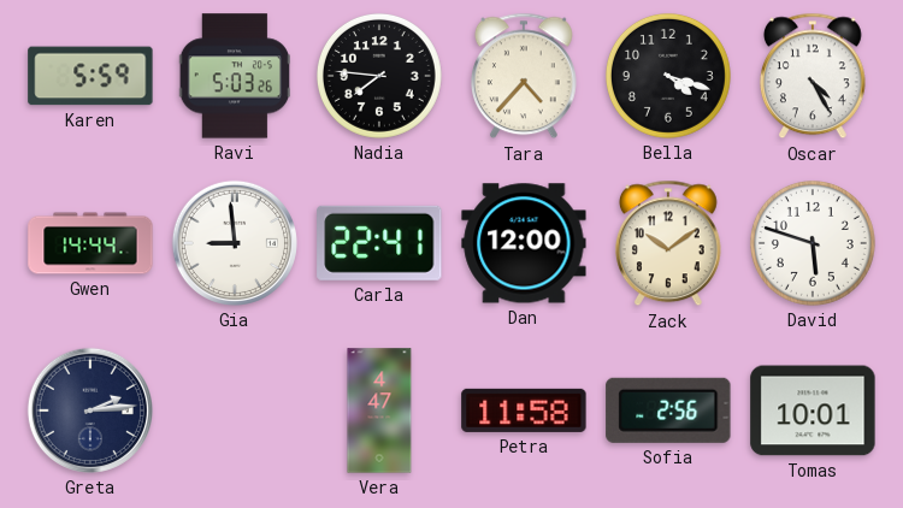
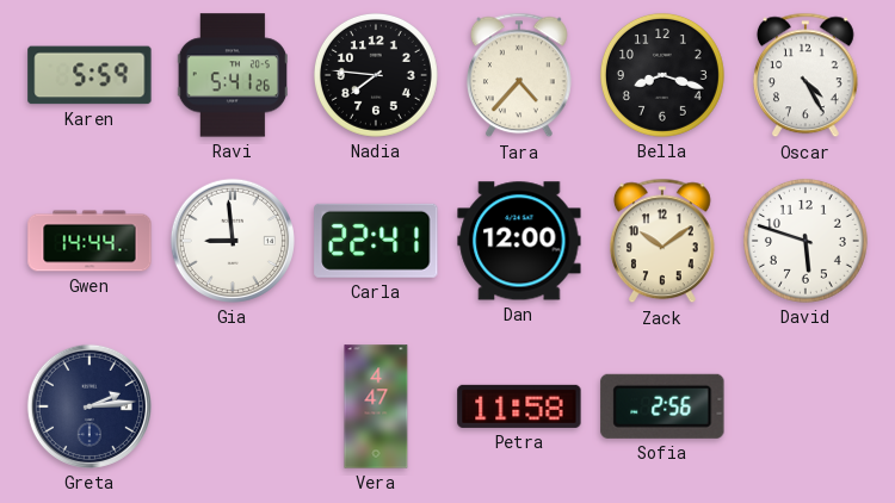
Ravi: 5:03 -> 5:41
Bella: 4:18 -> 8:18
Tomas: 10:01 -> none
